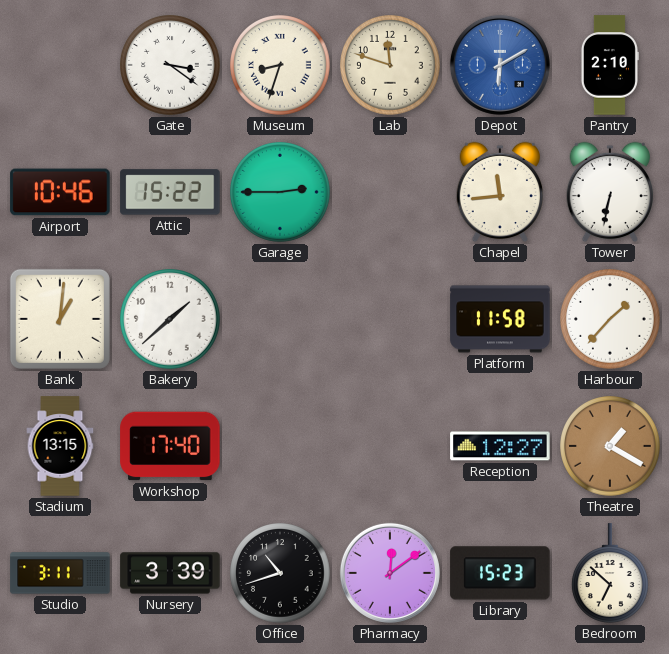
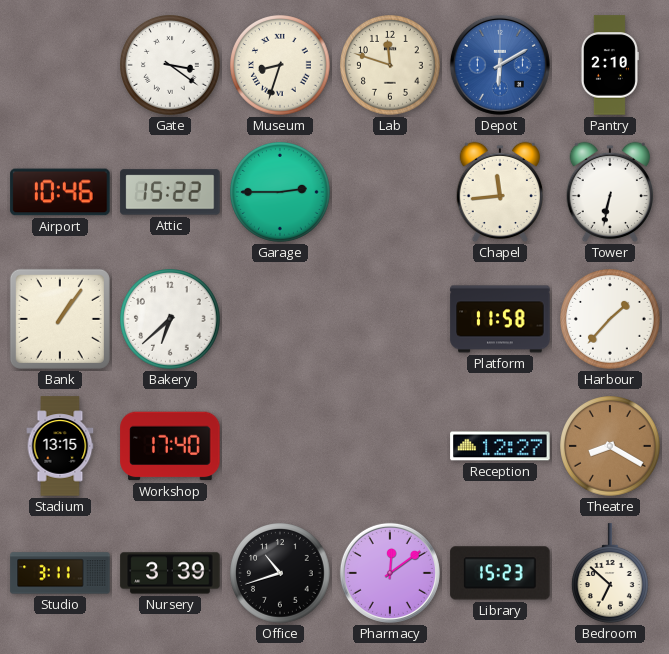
Bank: 1:01 -> 1:06
Bakery: 1:38 -> 6:38
Theatre: 1:20 -> 8:20
